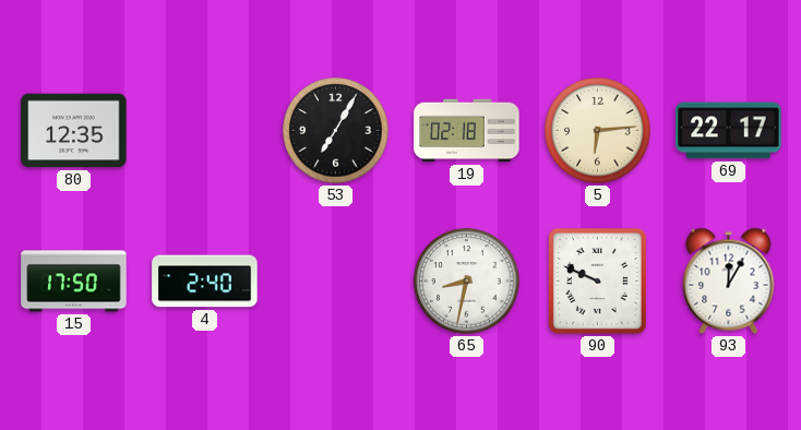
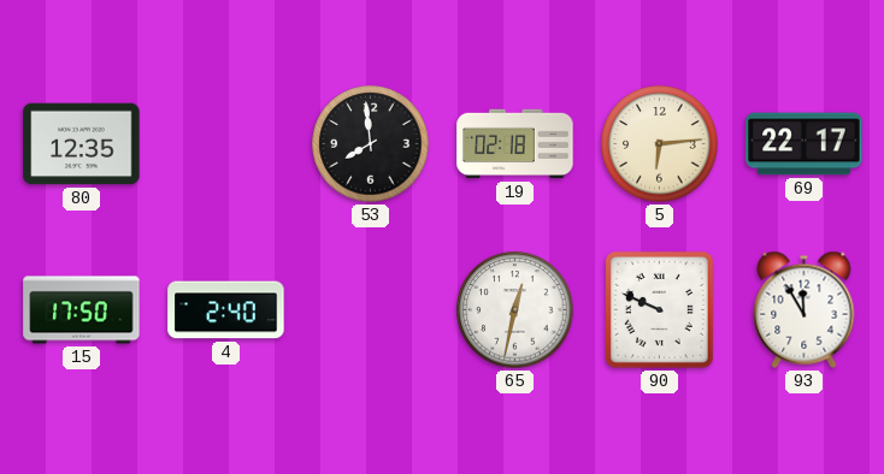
53: 7:05 -> 7:59
65: 8:32 -> 12:32
93: 12:05 -> 11:55
